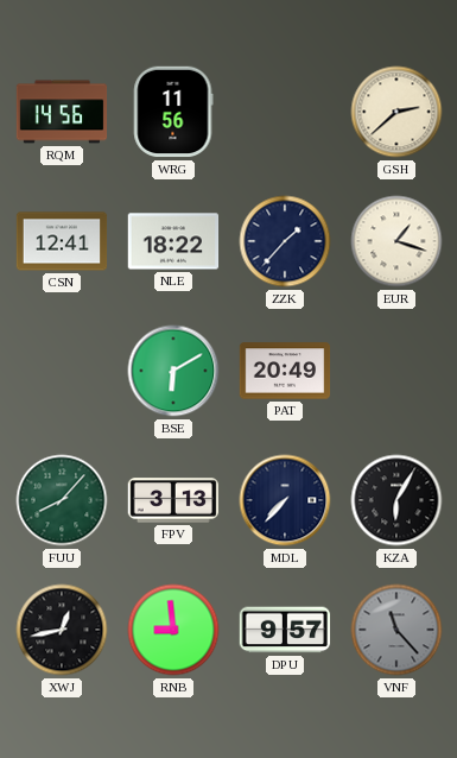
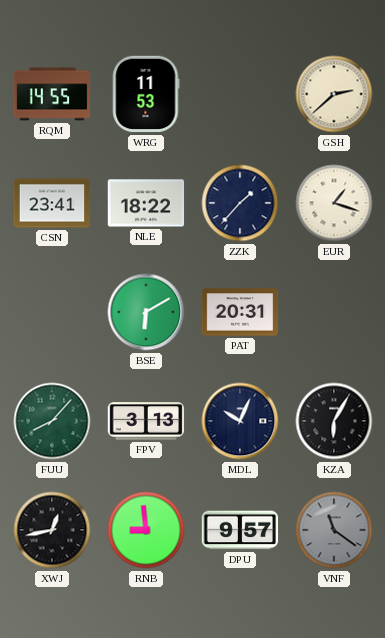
RQM: 14:56 -> 14:55
WRG: 11:56 -> 11:53
CSN: 12:41 -> 23:41
PAT: 20:49 -> 20:31
MDL: 7:37 -> 10:04
VNF: 11:23 -> 11:21
